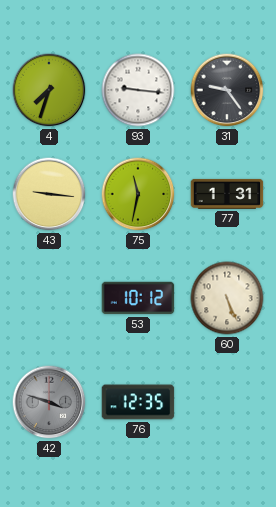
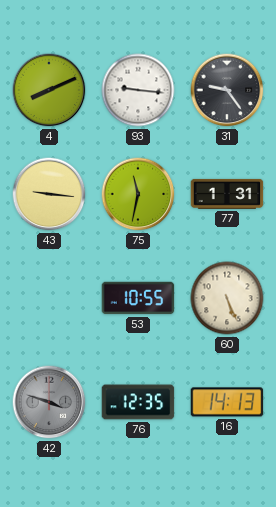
4: 7:33 -> 8:11
53: 10:12 -> 10:55
16: none -> 14:13
